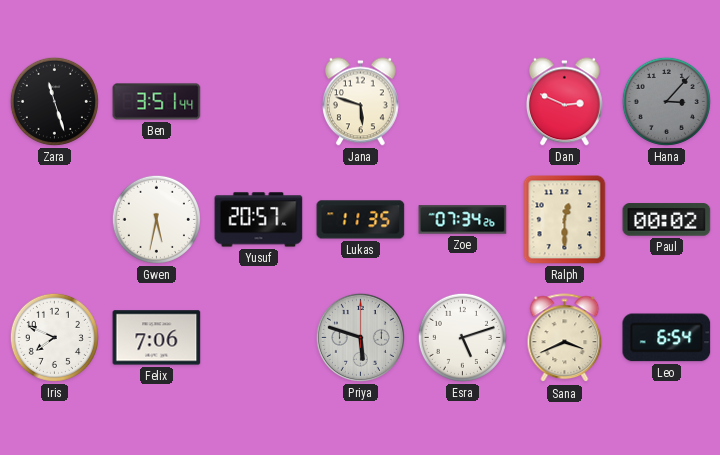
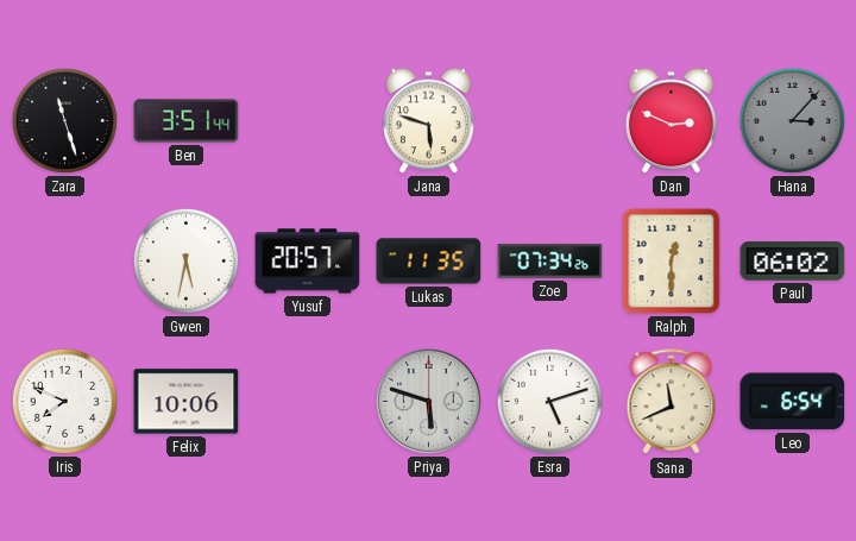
Paul: 00:02 -> 06:02
Felix: 7:06 -> 10:06
Sana: 3:41 -> 11:41
